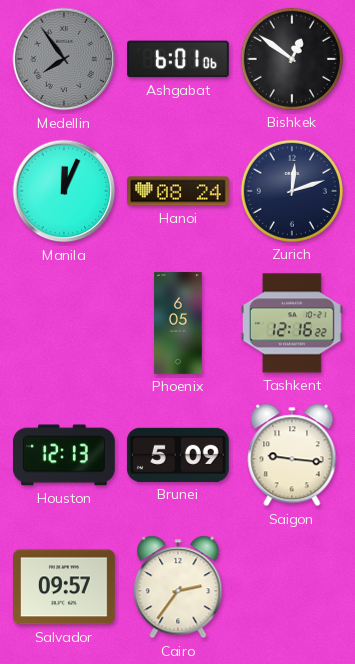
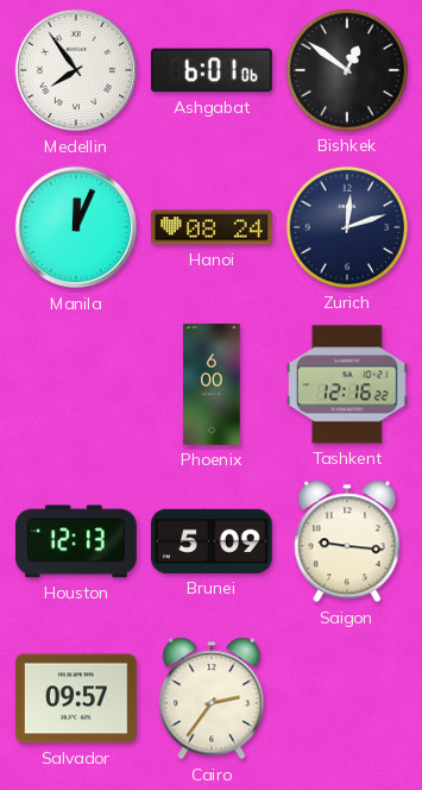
Medellin dial: grey -> white
Phoenix: 6:05 -> 6:00
